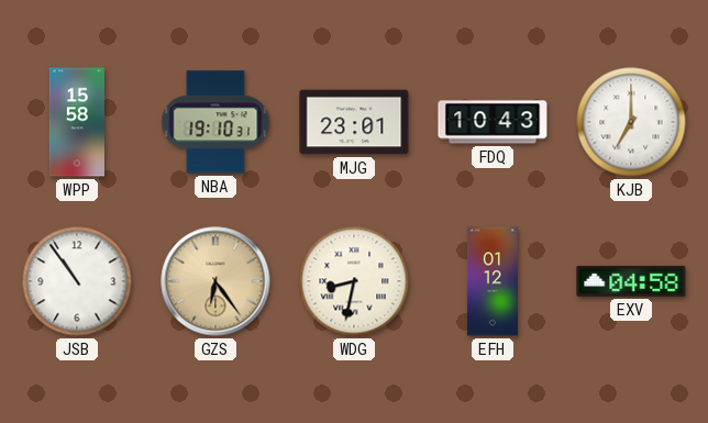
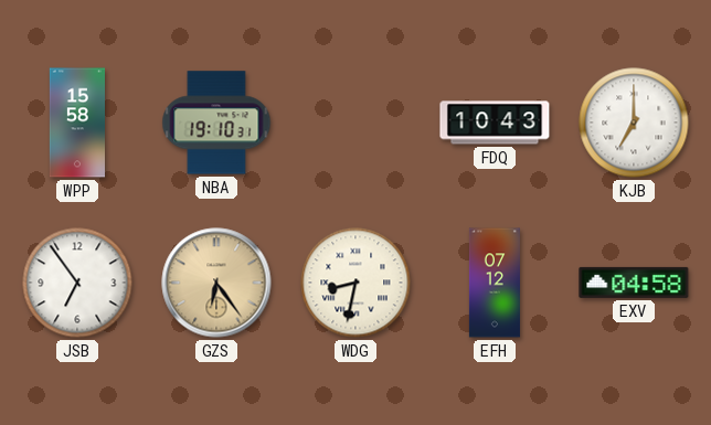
MJG: 23:01 -> none
JSB: 10:54 -> 6:54
EFH: 01:12 -> 07:12
